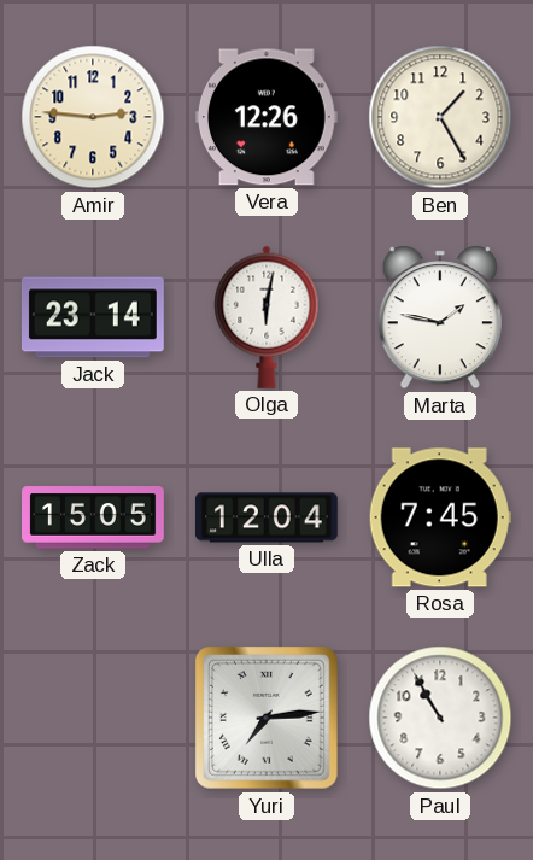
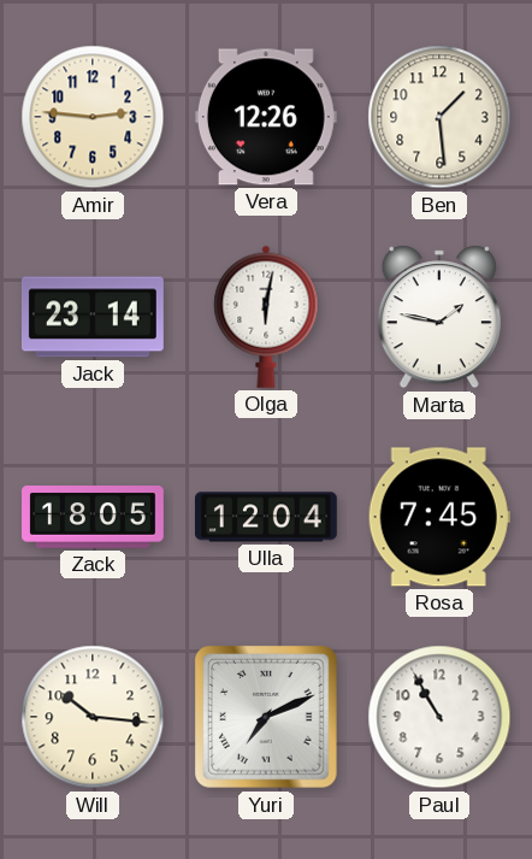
Ben: 1:25 -> 1:29
Zack: 15:05 -> 18:05
Will: none -> 10:16
Yuri: 7:14 -> 7:11
